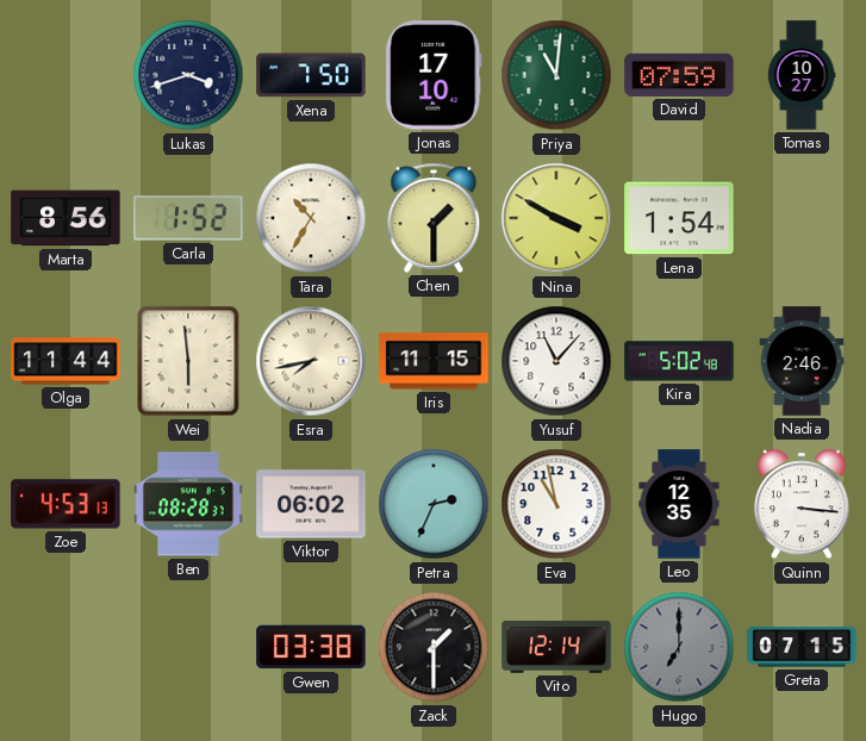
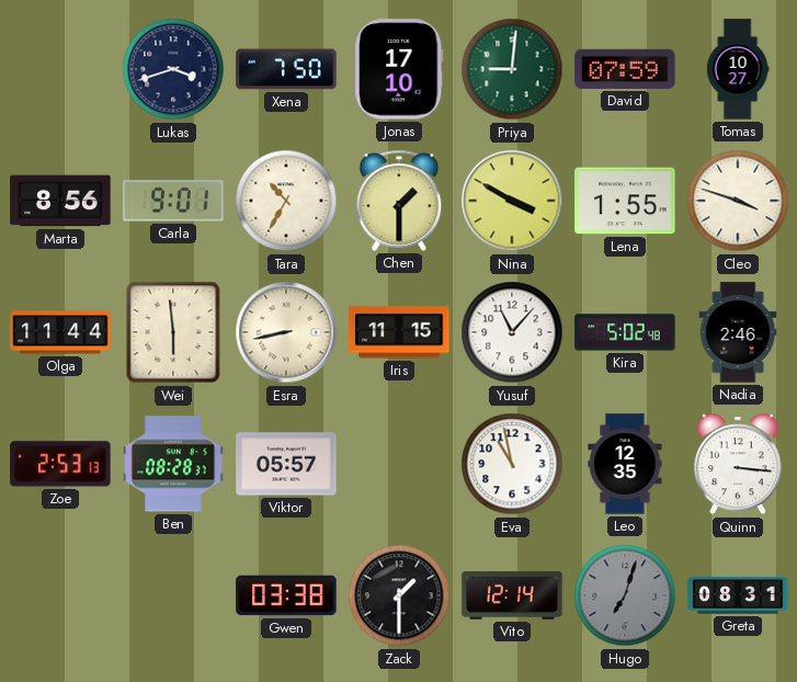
Priya: 11:01 -> 9:01
Carla: 1:52 -> 9:01
Lena: 1:54 -> 1:55
Cleo: none -> 3:48
Esra: 7:43 -> 8:43
Zoe: 4:53 -> 2:53
Viktor: 06:02 -> 05:57
Petra: 2:34 -> none
Hugo: 7:00 -> 7:03
Greta: 07:15 -> 08:31
